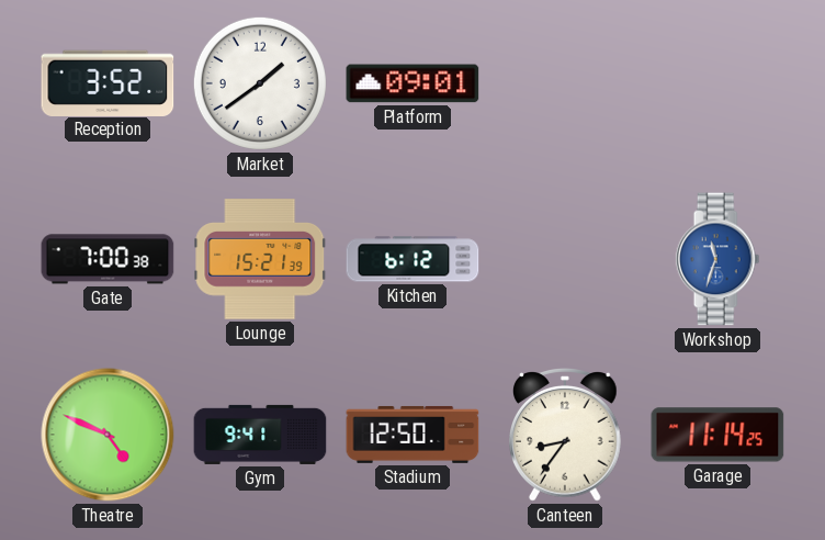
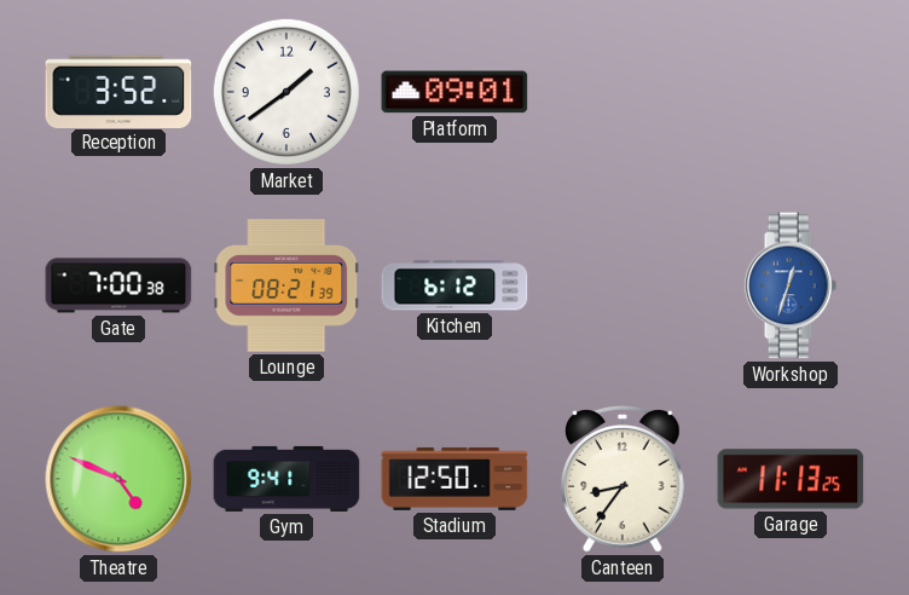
Lounge: 15:21 -> 08:21
Workshop: 11:33 -> 12:33
Garage: 11:14 -> 11:13
